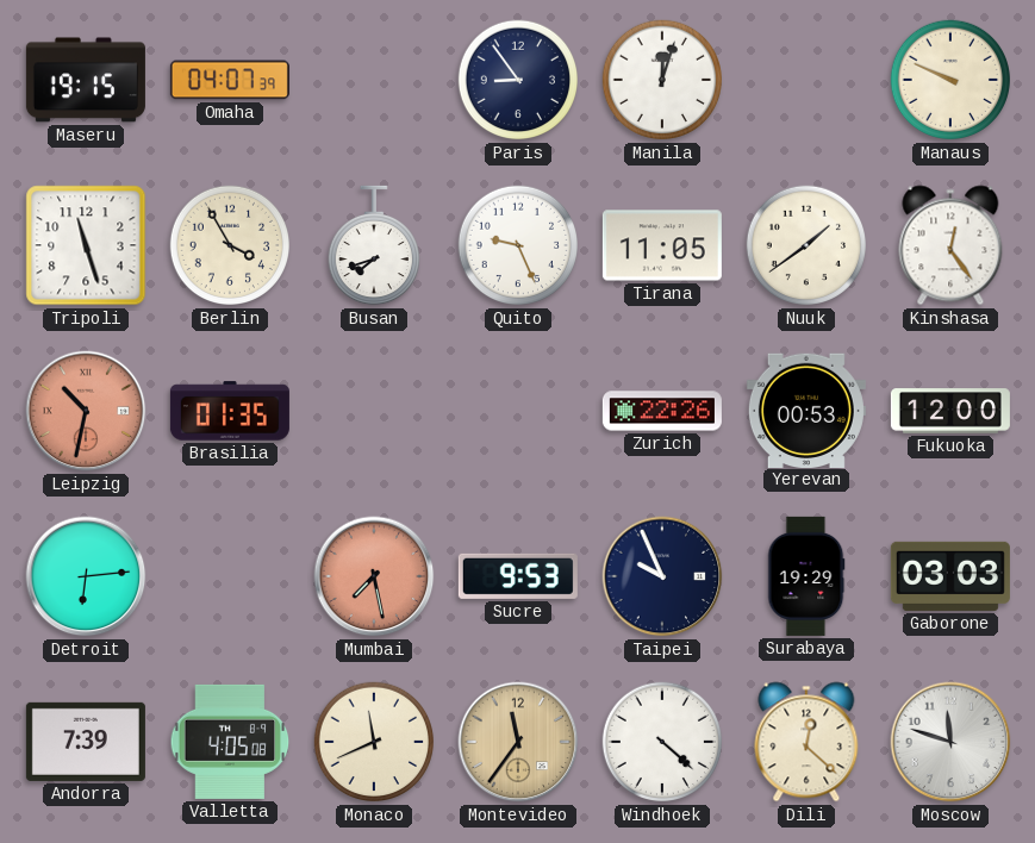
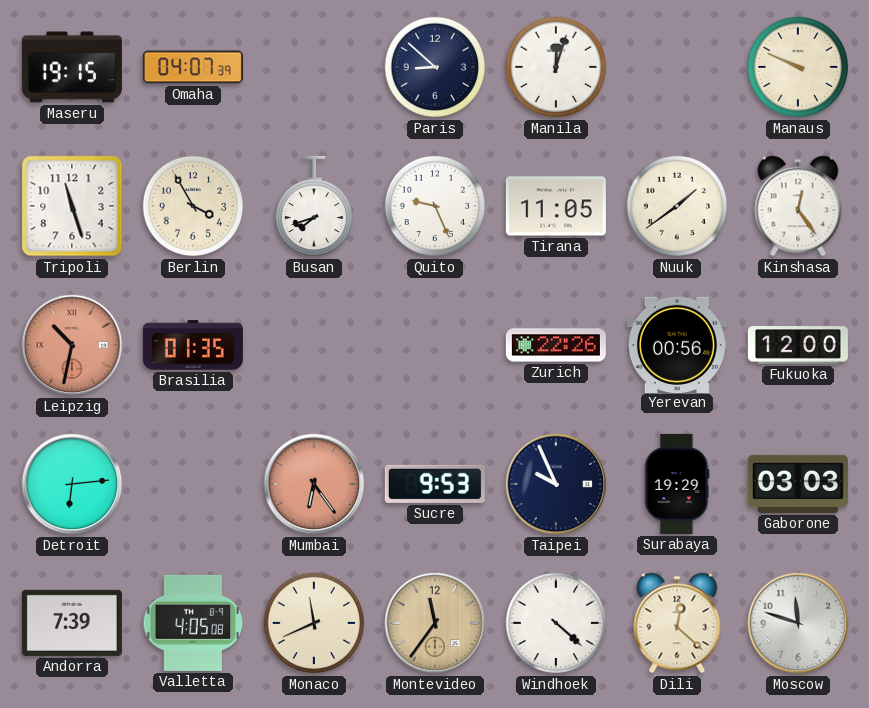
Paris: 8:54 -> 8:52
Yerevan: 00:53 -> 00:56
Mumbai: 7:28 -> 6:24
